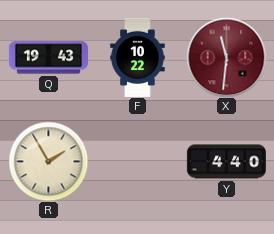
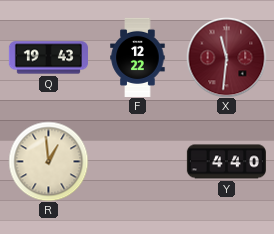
F: 10:22 -> 12:22
R: 1:55 -> 12:59
